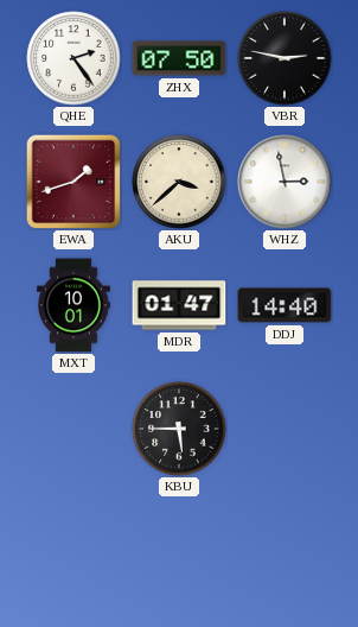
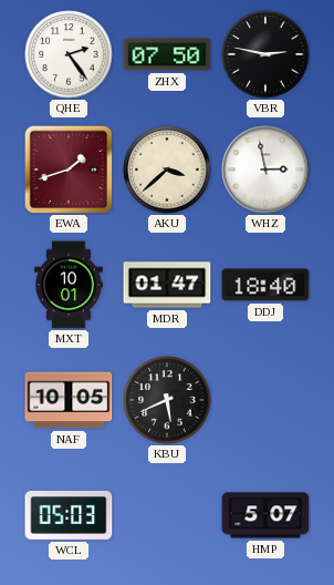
DDJ: 14:40 -> 18:40
NAF: none -> 10:05
KBU: 5:45 -> 5:41
WCL: none -> 05:03
HMP: none -> 5:07
